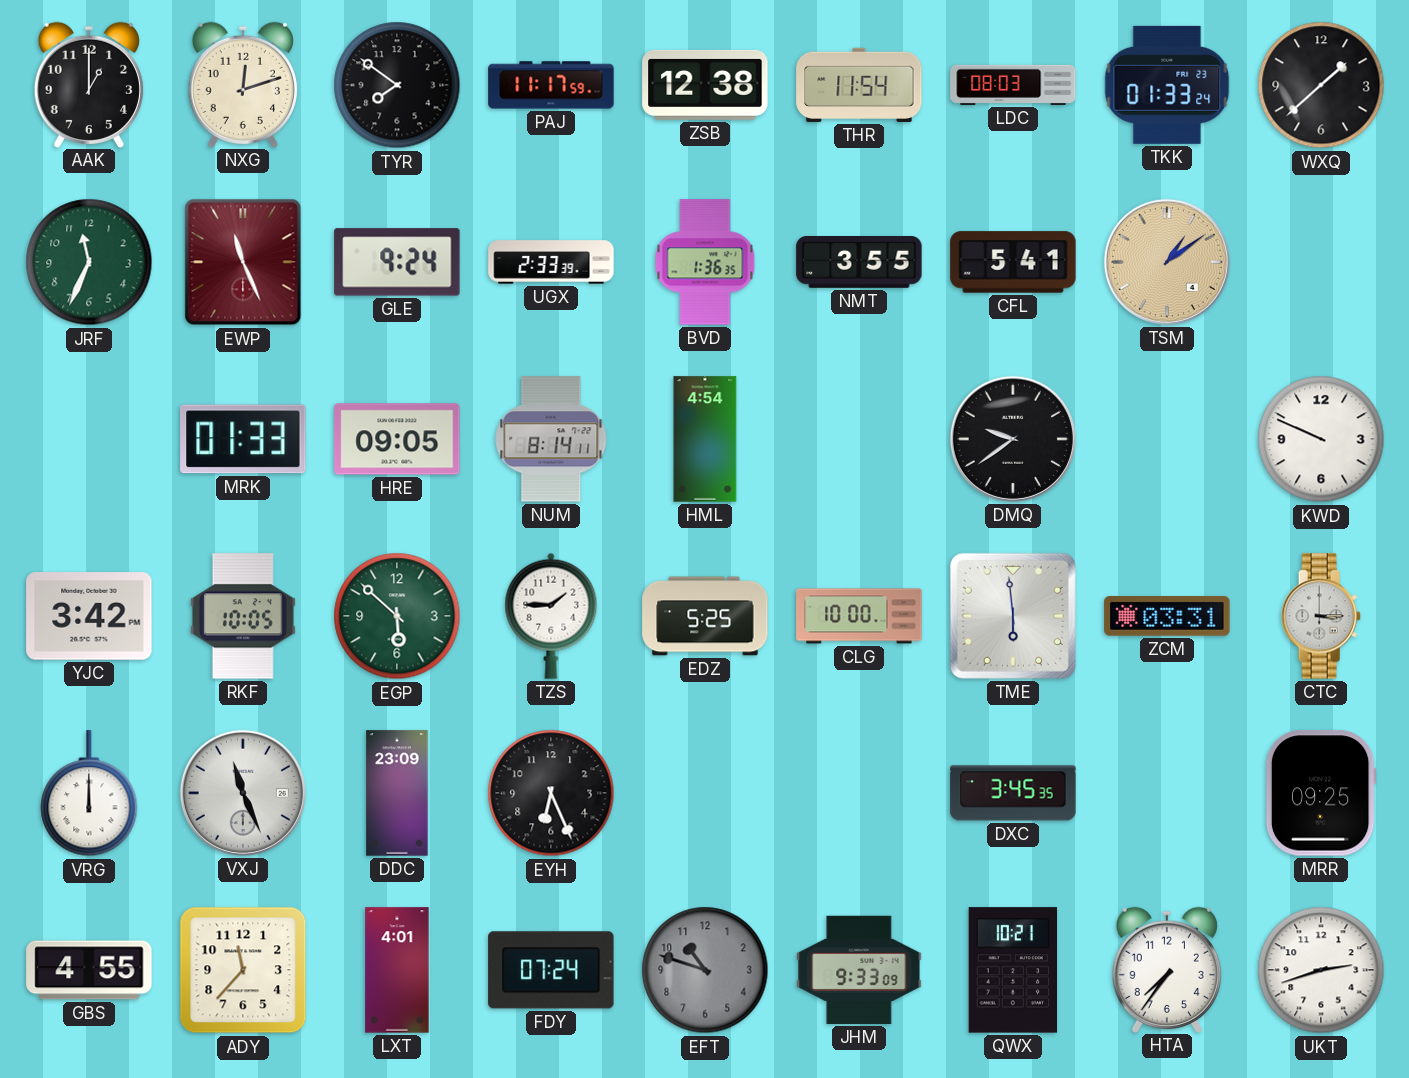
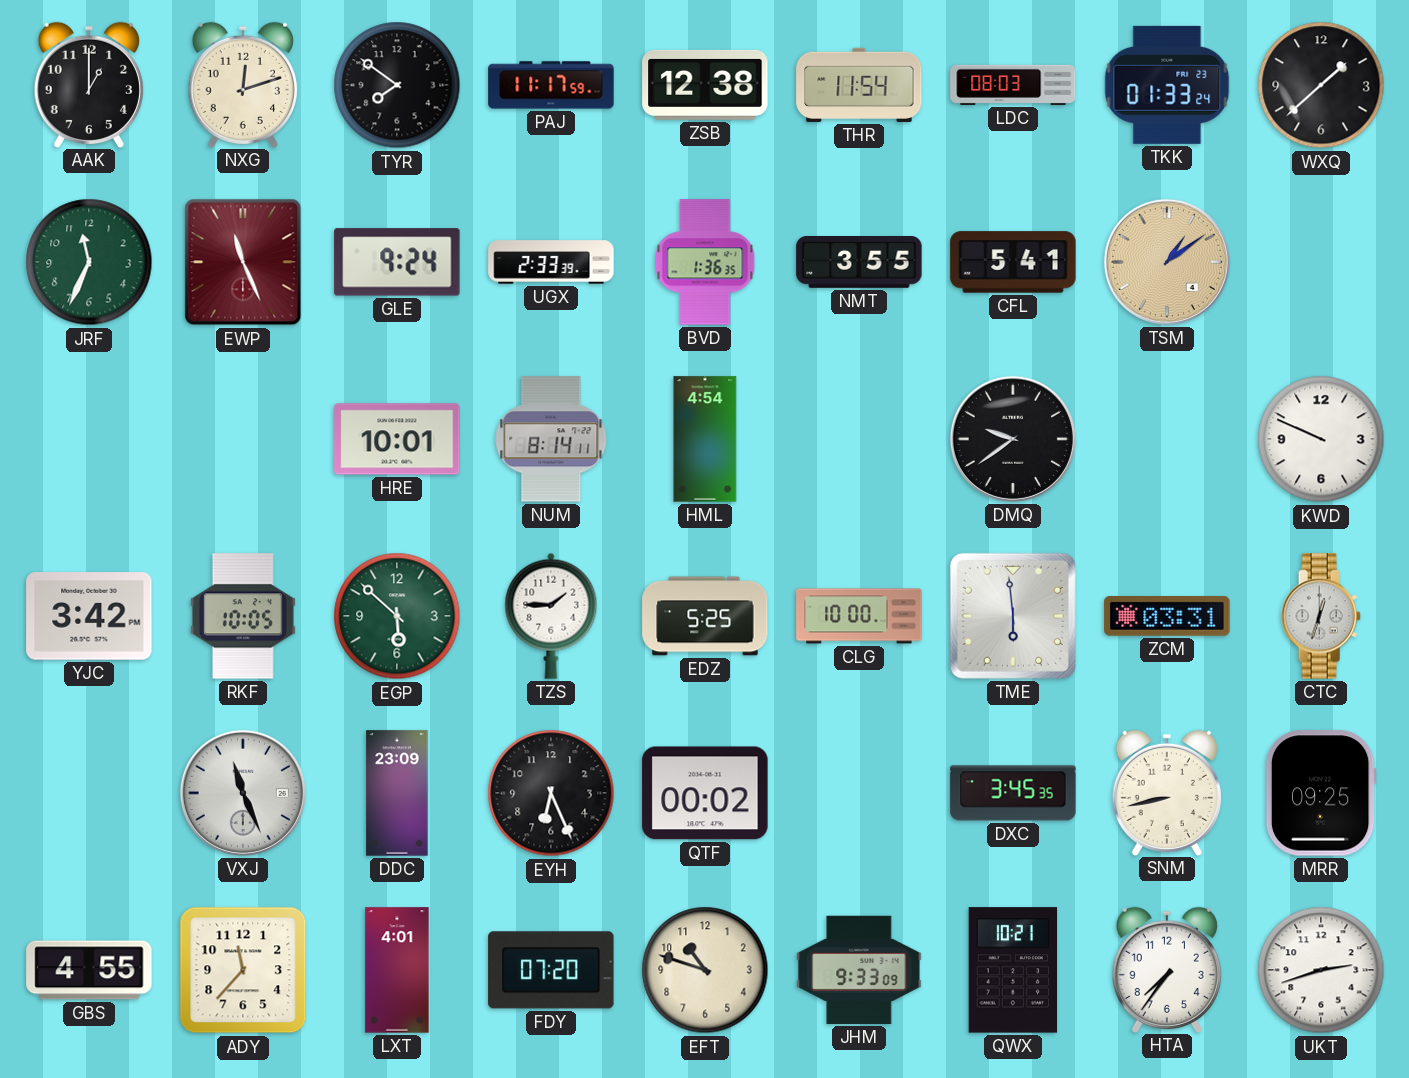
MRK: 01:33 -> none
HRE: 09:05 -> 10:01
CTC: 3:15 -> 12:33
VRG: 12:00 -> none
QTF: none -> 00:02
SNM: none -> 8:43
FDY: 07:24 -> 07:20
EFT dial: grey -> cream
